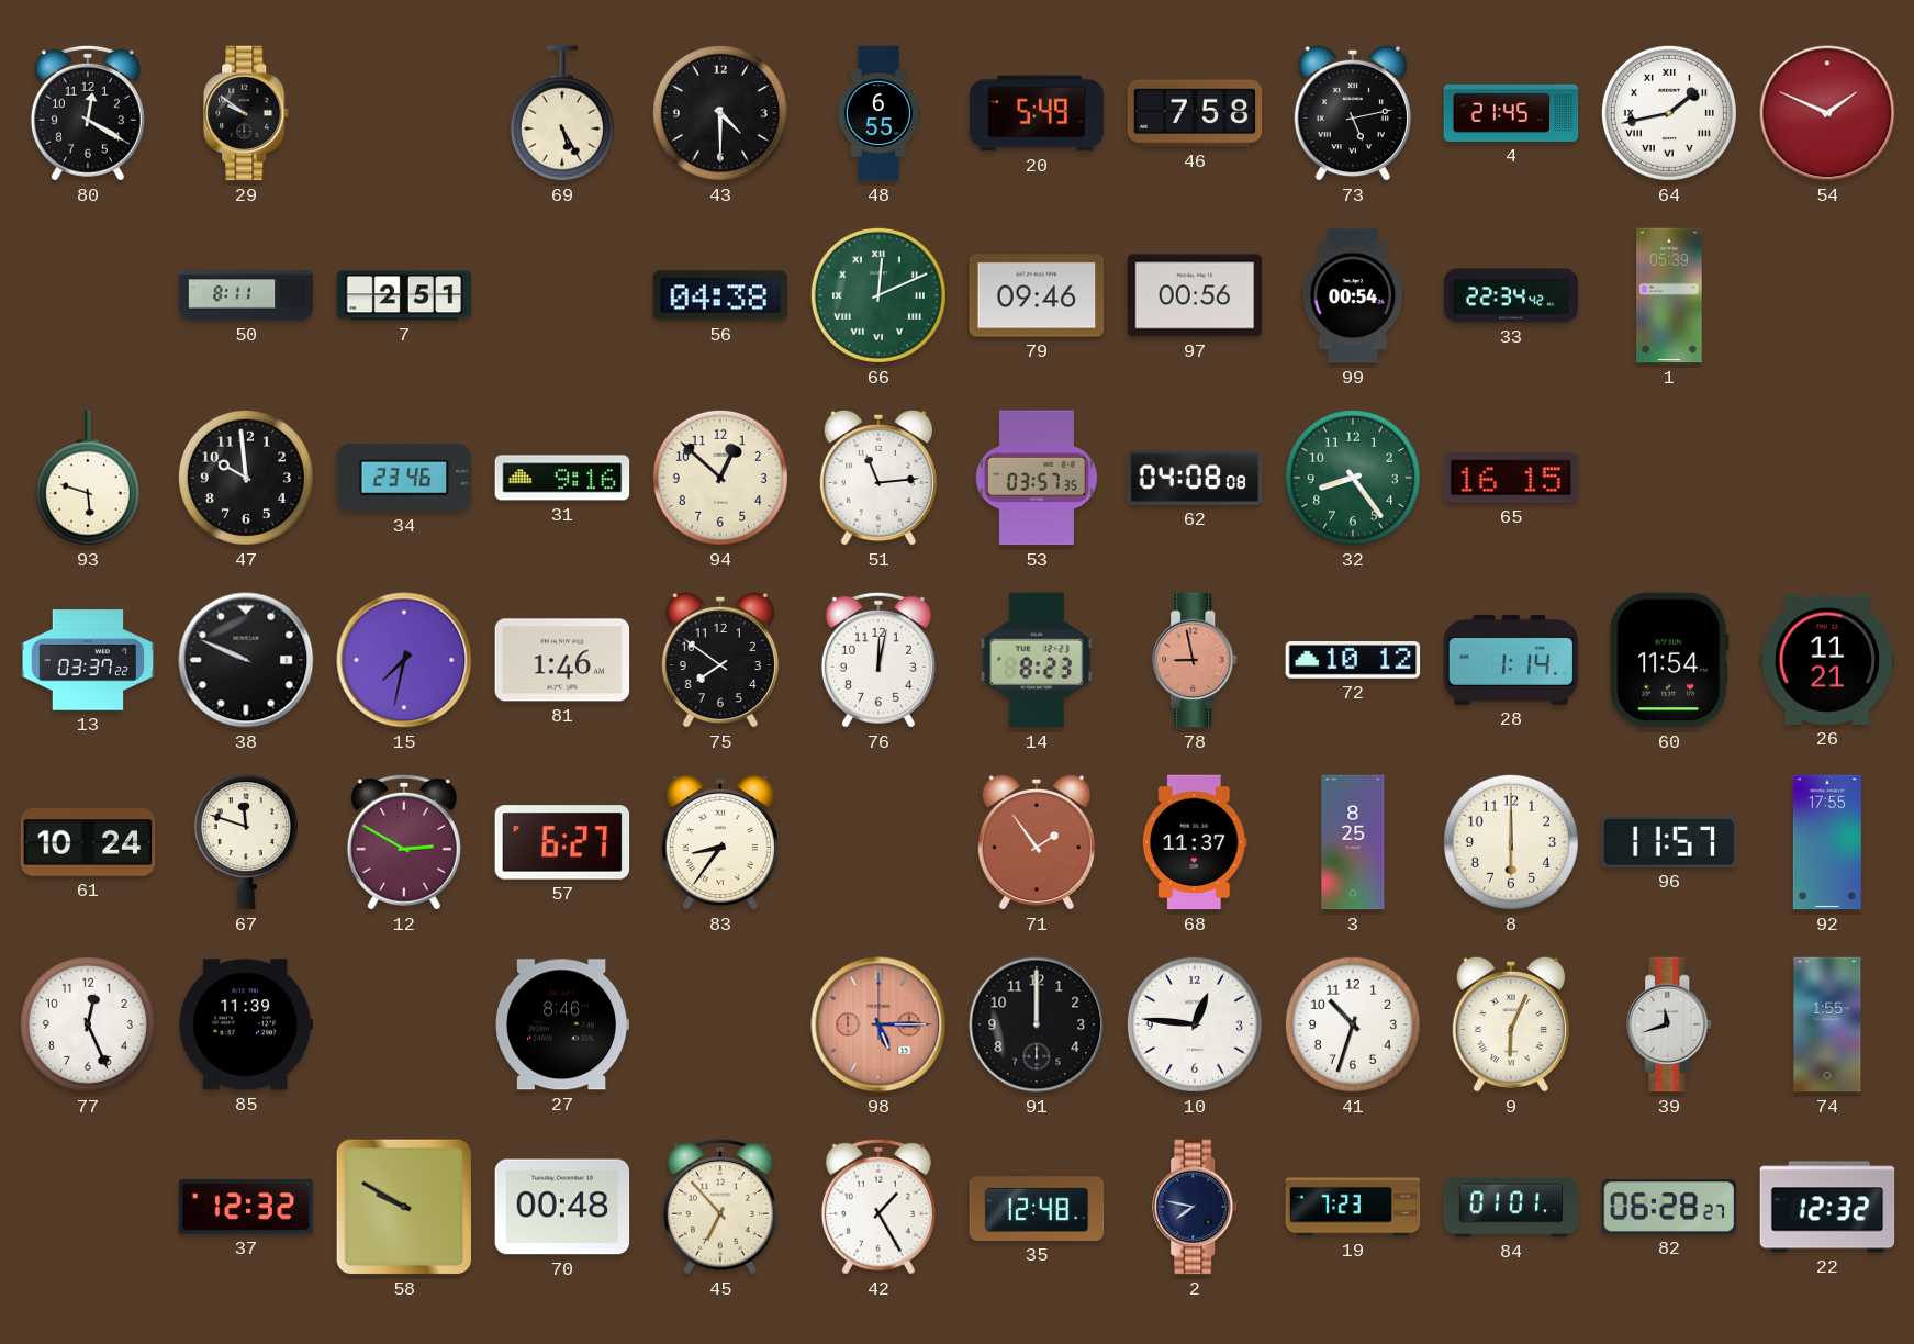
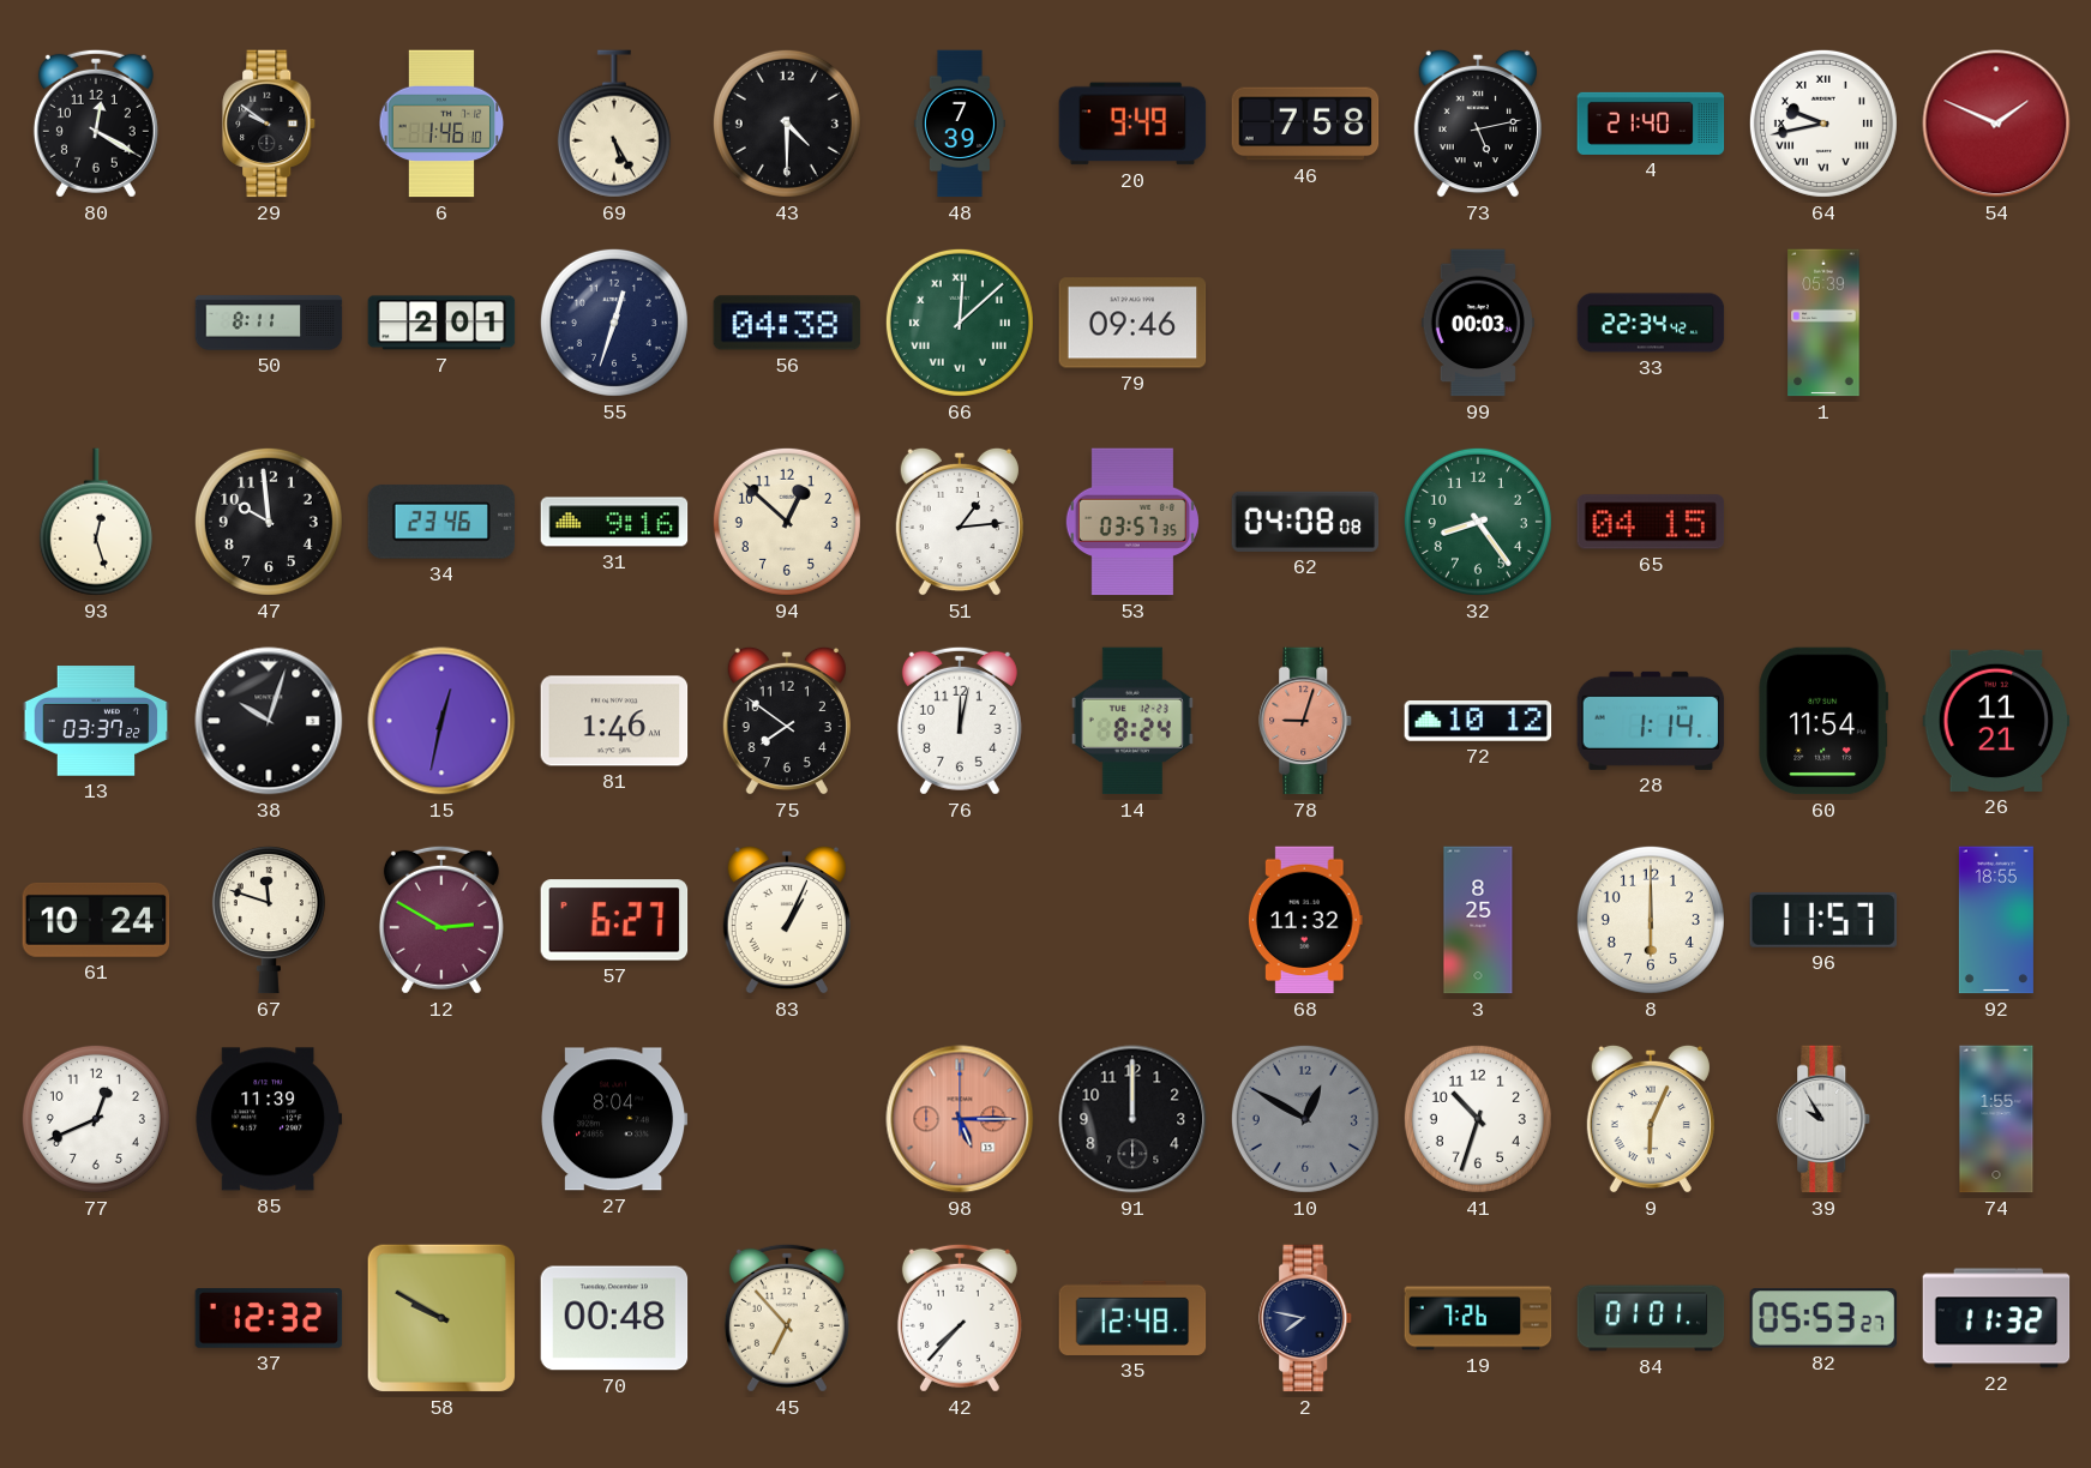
6: none -> 1:46
48: 6:55 -> 7:39
20: 5:49 -> 9:49
4: 21:45 -> 21:40
64: 1:43 -> 9:43
7: 2:51 -> 2:01
55: none -> 12:33
66: 12:11 -> 12:08
97: 00:56 -> none
99: 00:54 -> 00:03
93: 5:48 -> 12:27
51: 11:14 -> 1:14
65: 16:15 -> 04:15
38: 9:49 -> 10:03
15: 7:32 -> 12:32
14: 8:23 -> 8:24
78: 8:58 -> 9:03
83: 8:36 -> 1:04
71: 1:54 -> none
68: 11:37 -> 11:32
92: 17:55 -> 18:55
77: 12:26 -> 12:41
27: 8:46 -> 8:04
10: 12:46 -> 12:50
10 dial: white -> grey
39: 11:42 -> 9:55
42: 1:25 -> 7:37
19: 7:23 -> 7:26
82: 06:28 -> 05:53
22: 12:32 -> 11:32
